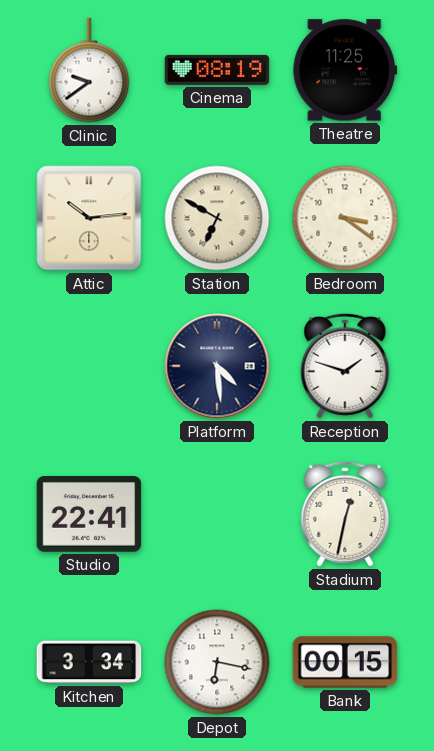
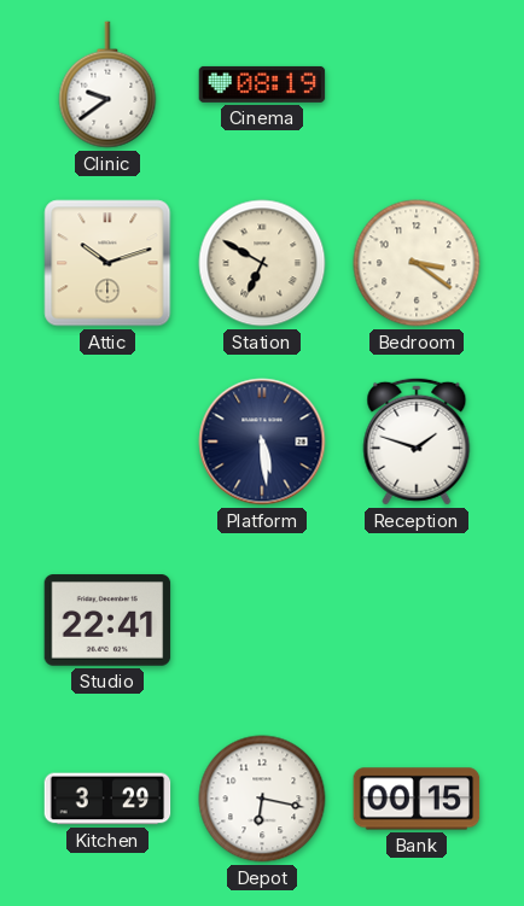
Theatre: 11:25 -> none
Attic: 10:14 -> 10:12
Platform: 4:29 -> 5:29
Stadium: 12:32 -> none
Kitchen: 3:34 -> 3:29
